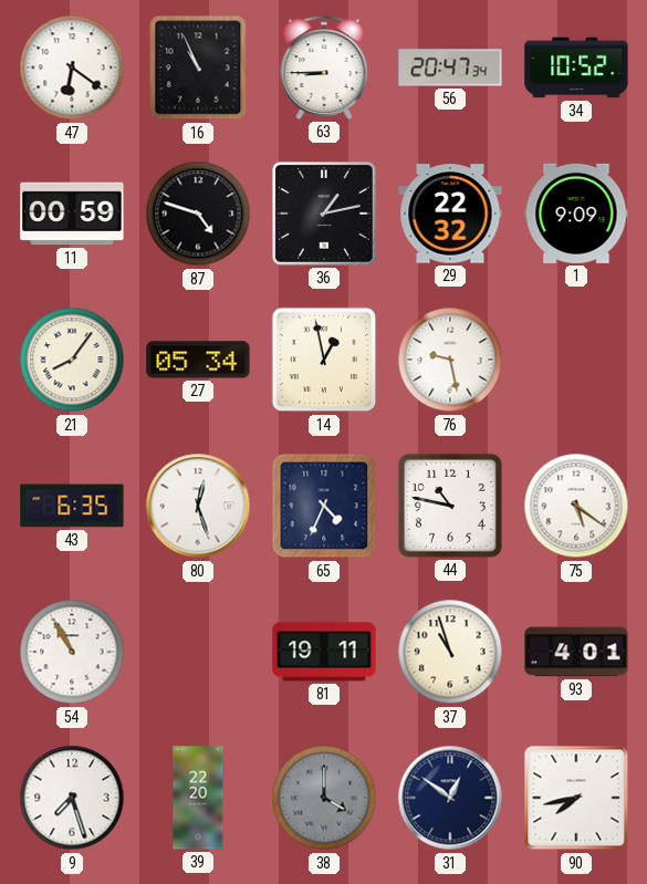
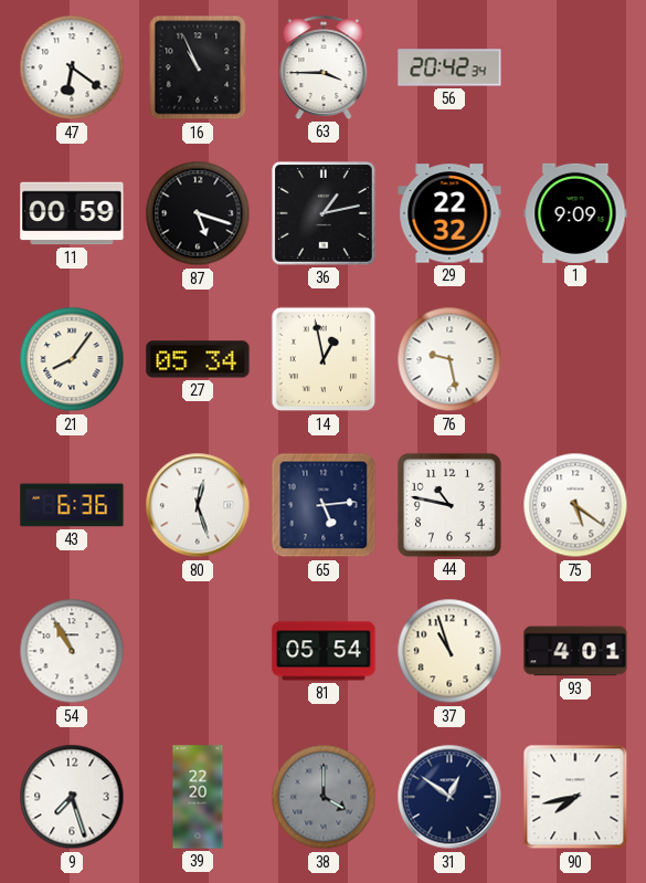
63: 8:45 -> 3:45
56: 20:47 -> 20:42
34: 10:52 -> none
87: 4:48 -> 5:18
43: 6:35 -> 6:36
65: 4:34 -> 5:14
81: 19:11 -> 05:54
